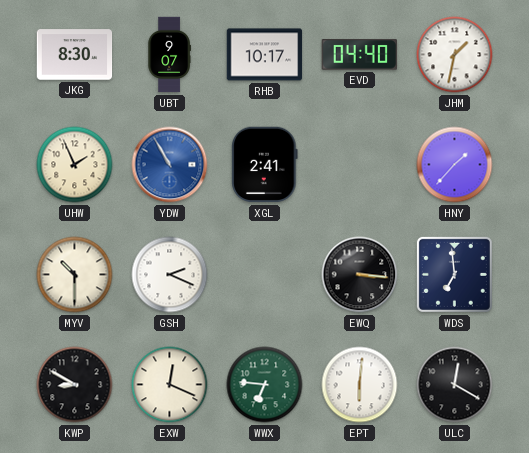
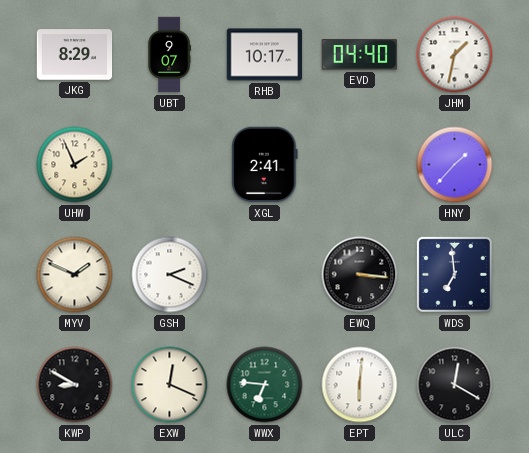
JKG: 8:30 -> 8:29
YDW: 10:55 -> none
MYV: 10:30 -> 1:49
